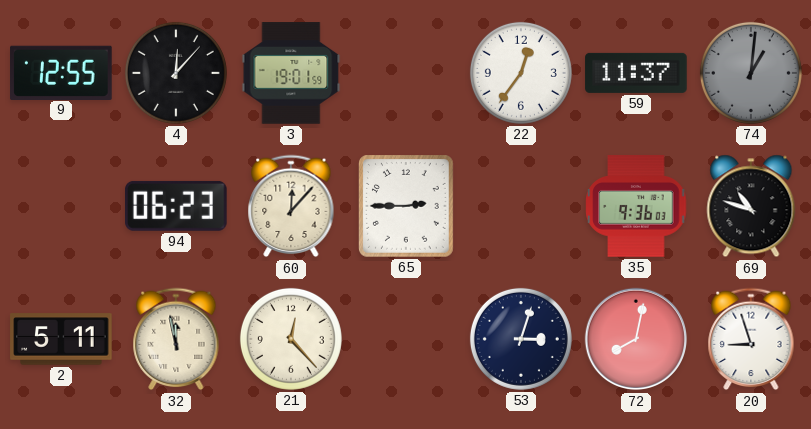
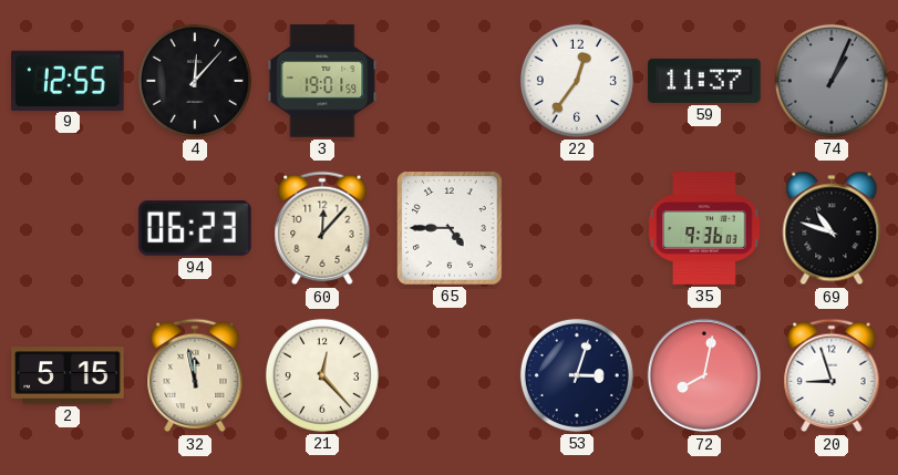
74: 1:01 -> 1:04
65: 2:45 -> 4:45
2: 5:11 -> 5:15
